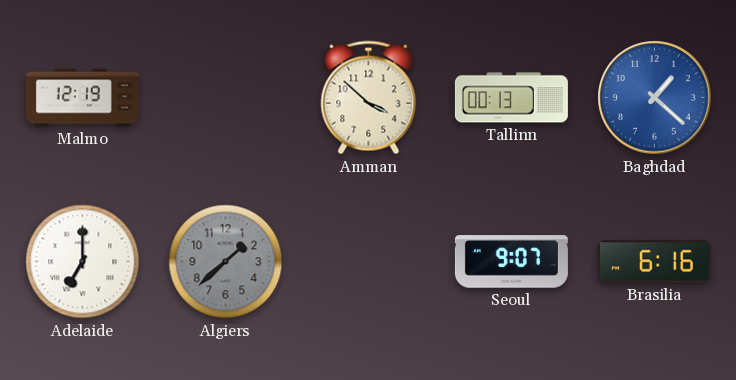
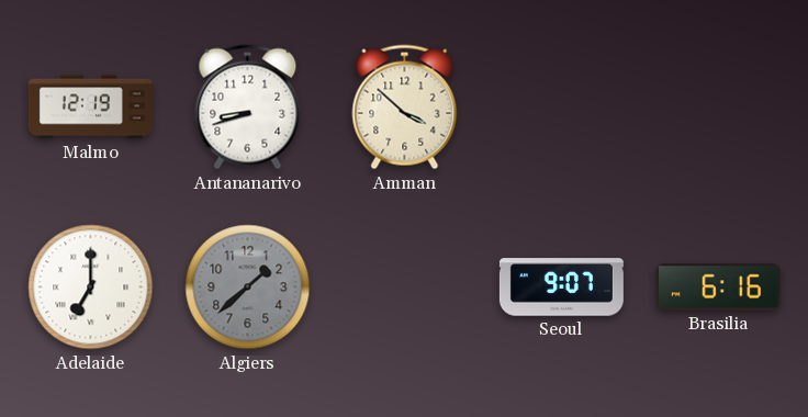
Antananarivo: none -> 8:42
Tallinn: 00:13 -> none
Baghdad: 1:22 -> none
